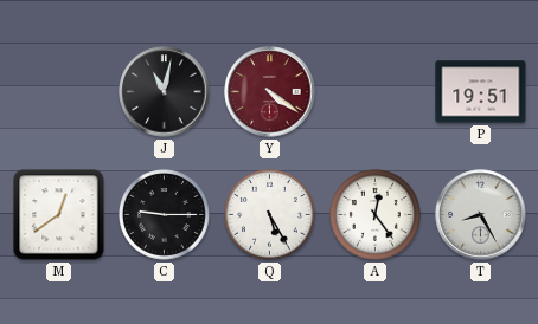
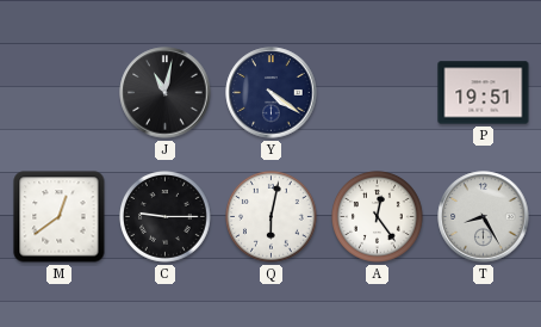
Y dial: burgundy -> navy
Q: 5:25 -> 6:02
